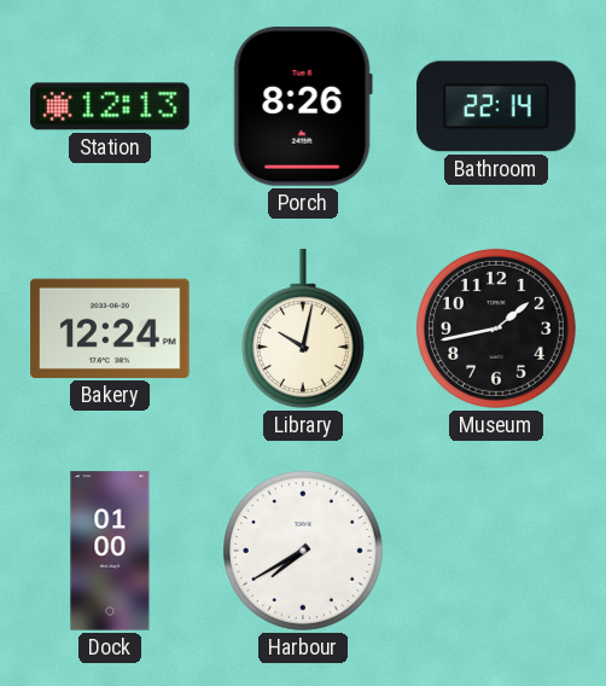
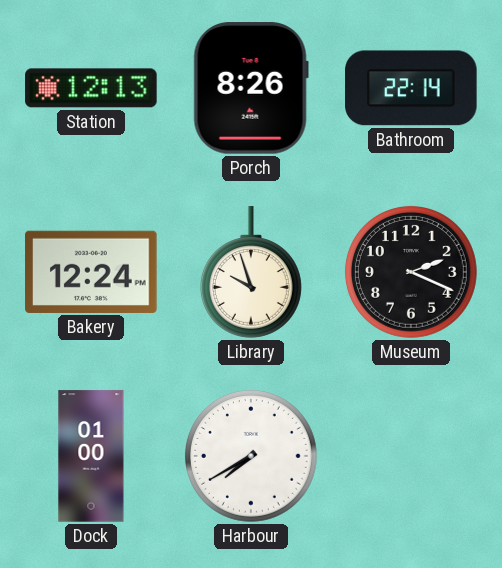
Library: 10:02 -> 9:57
Museum: 1:43 -> 2:19
